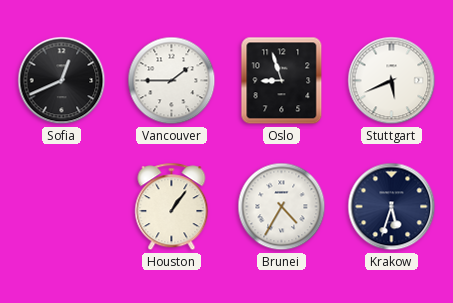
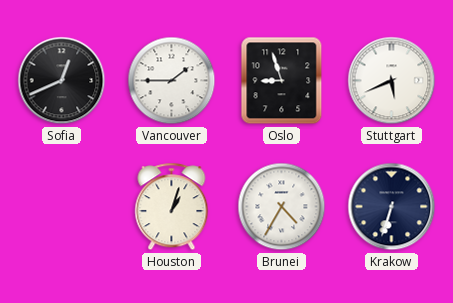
Houston: 1:06 -> 1:03
Krakow: 5:33 -> 6:33
